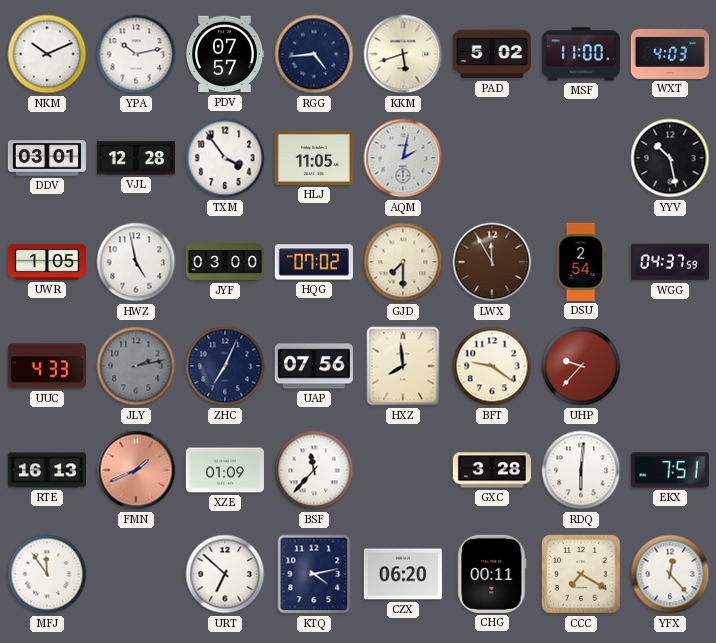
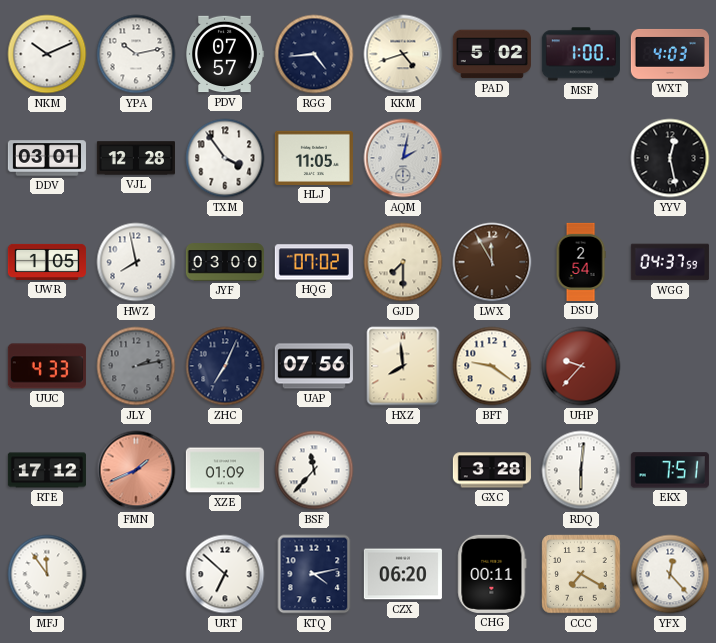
KKM: 5:42 -> 4:42
MSF: 11:00 -> 1:00
YYV: 10:28 -> 12:28
HWZ: 4:58 -> 7:58
RTE: 16:13 -> 17:12
